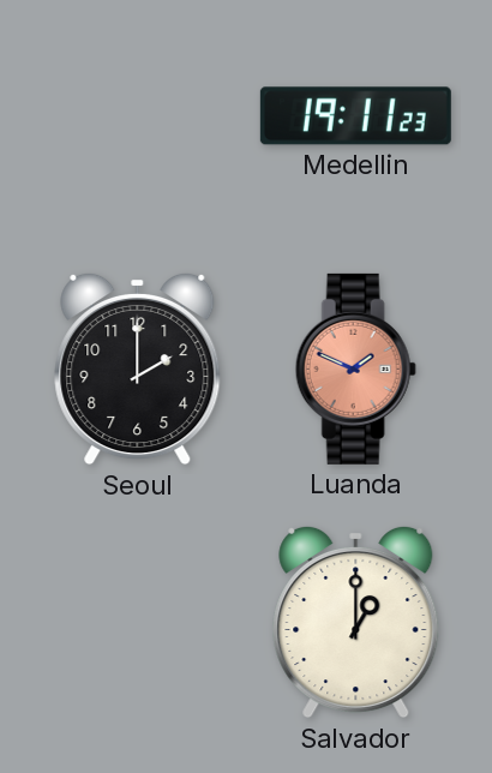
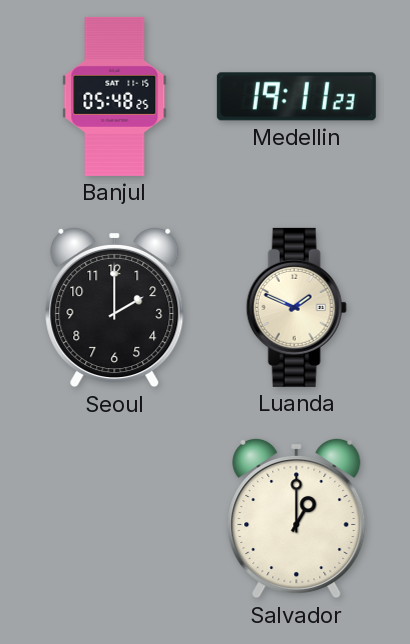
Banjul: none -> 05:48
Luanda dial: salmon -> cream
